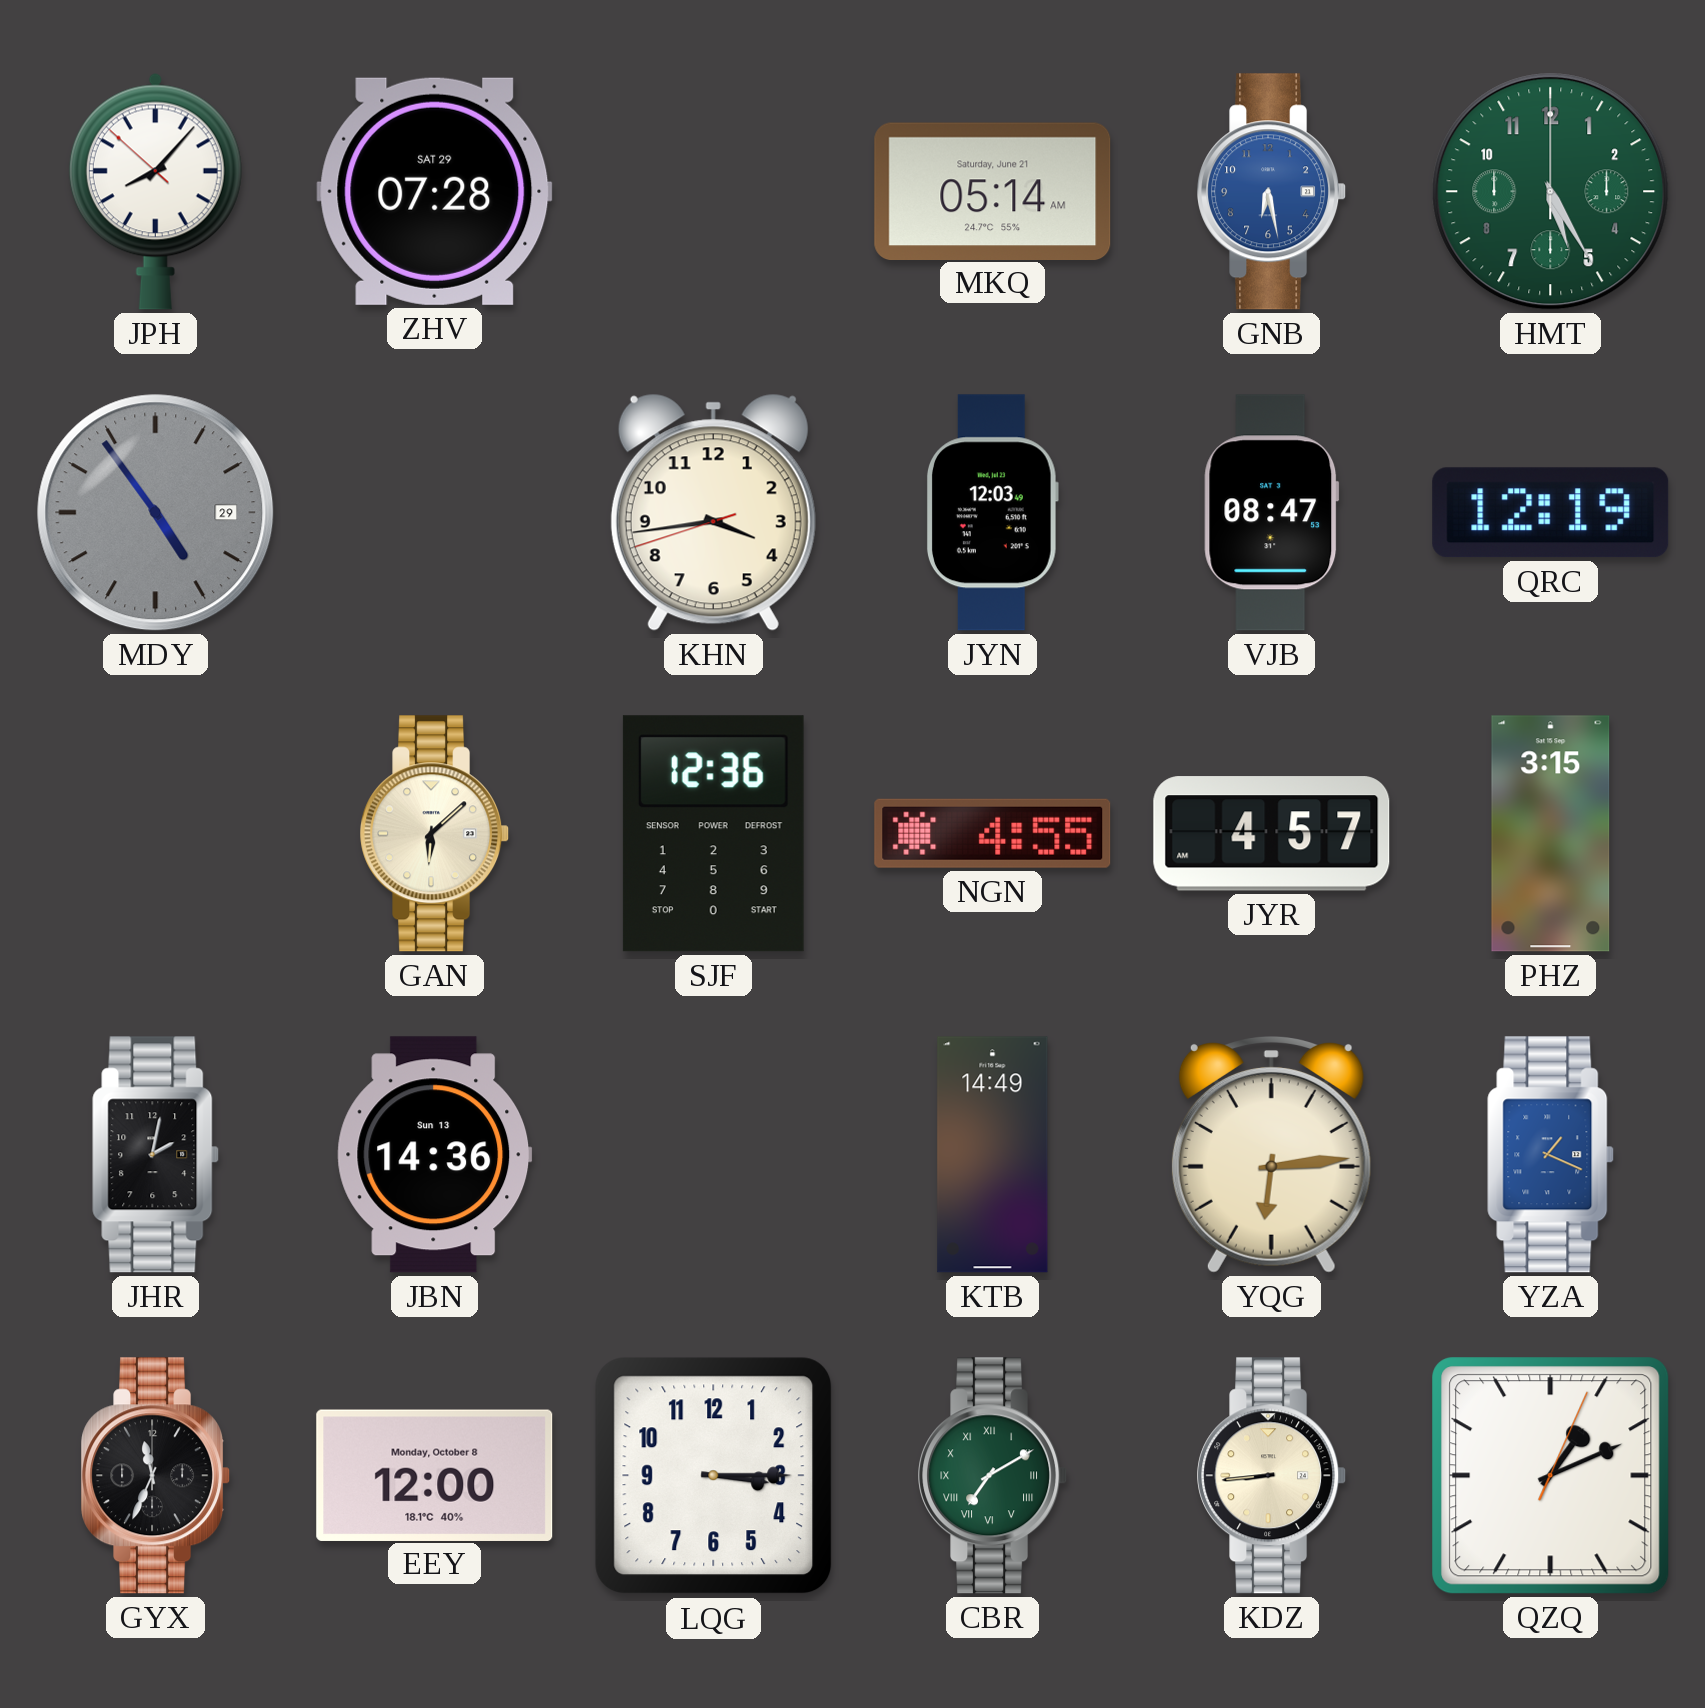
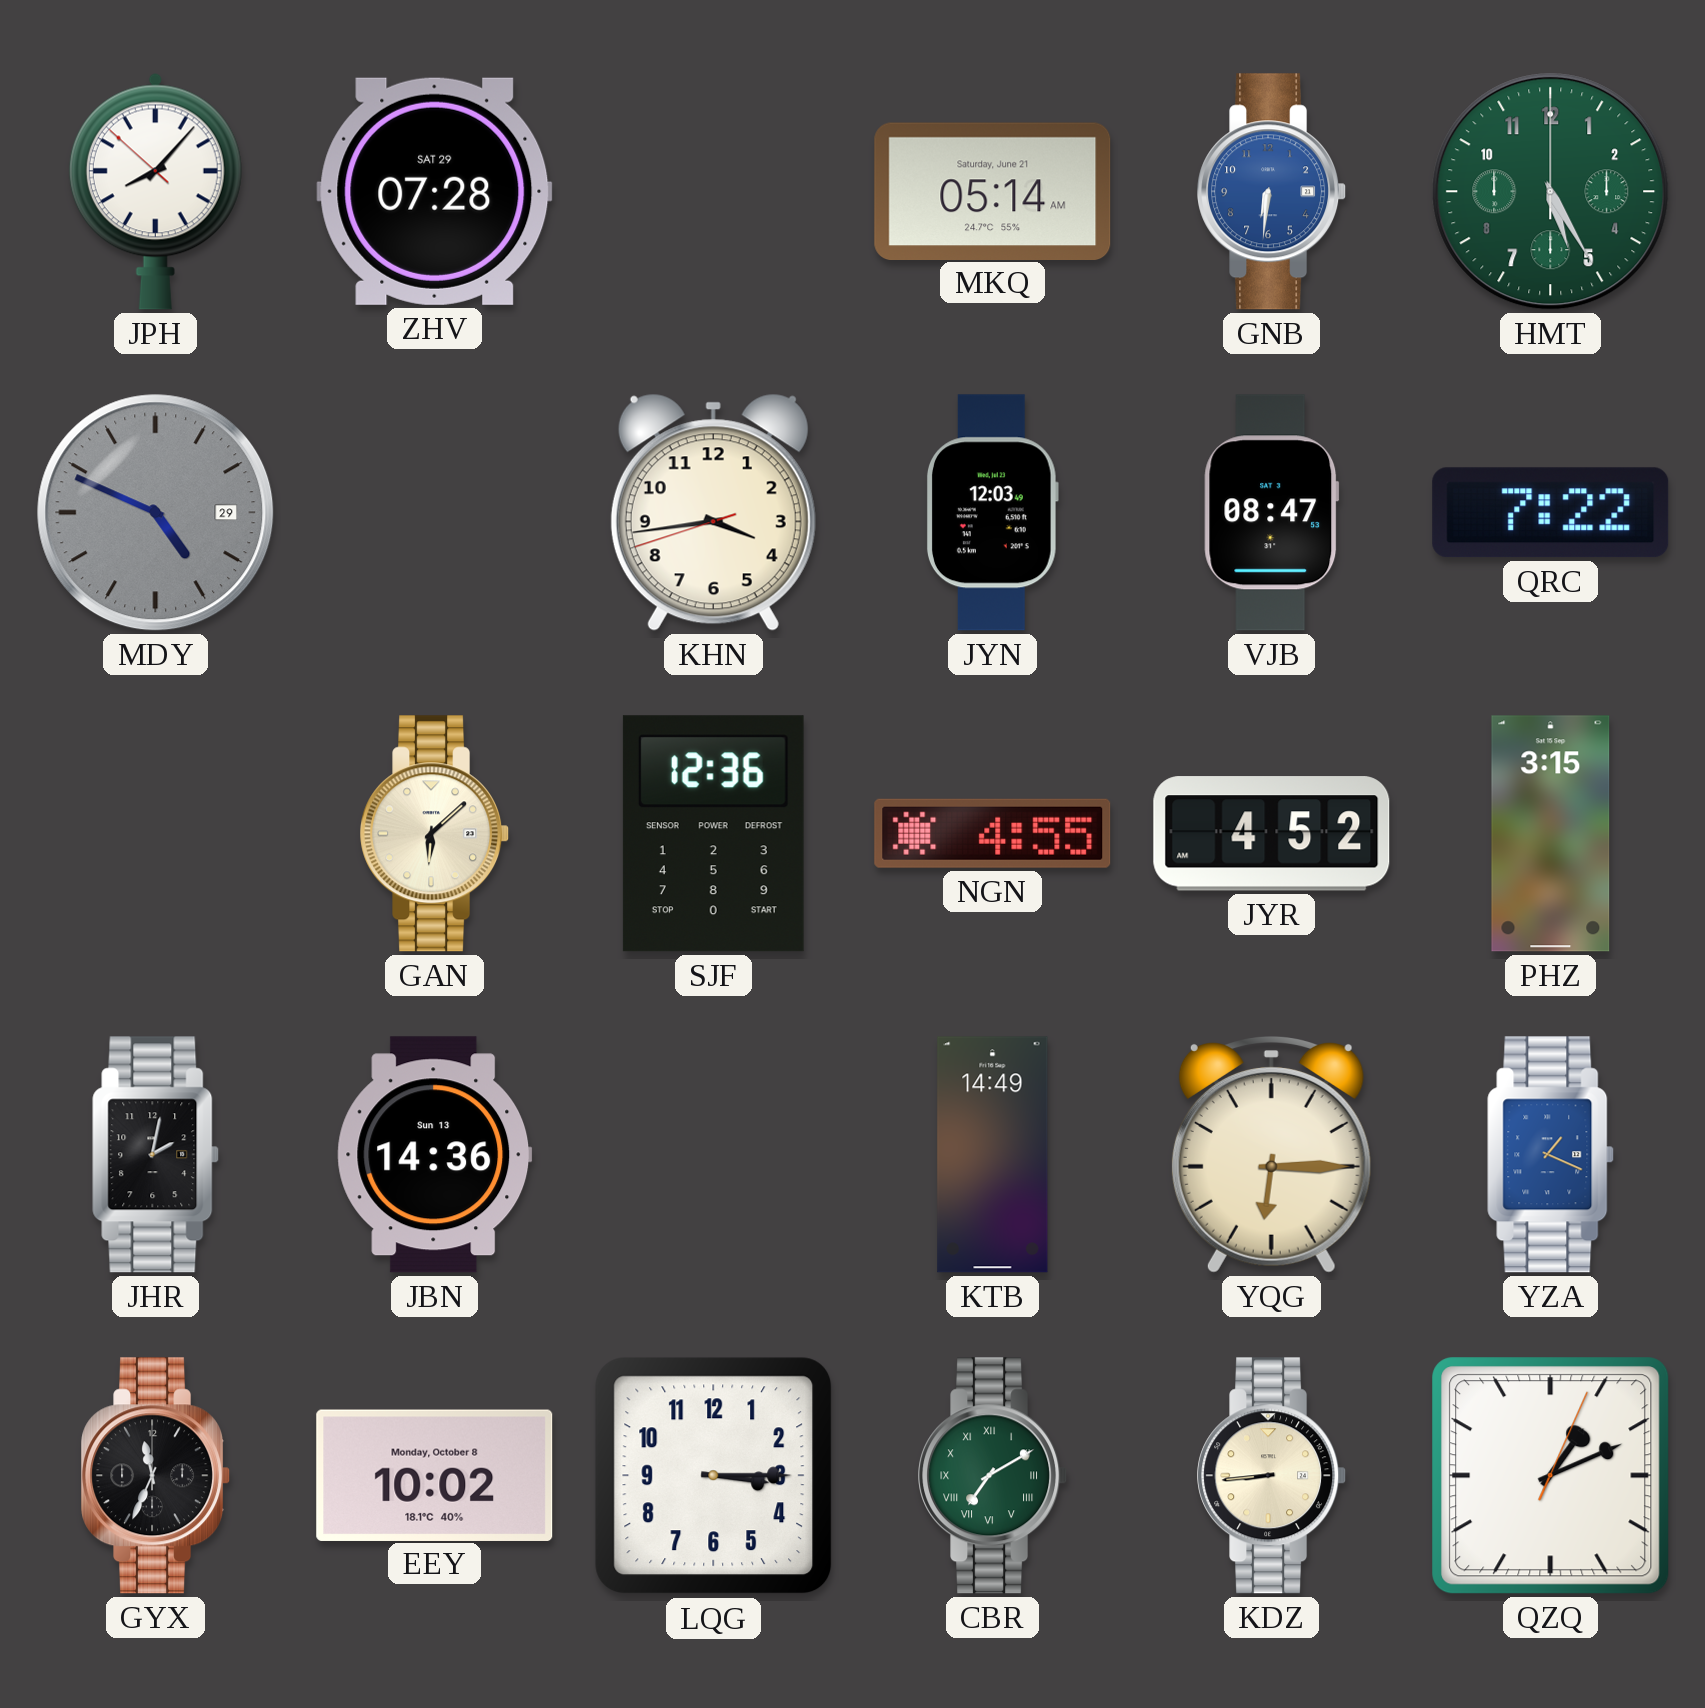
GNB: 6:28 -> 6:31
MDY: 4:54 -> 4:49
QRC: 12:19 -> 7:22
JYR: 4:57 -> 4:52
YQG: 6:14 -> 6:15
EEY: 12:00 -> 10:02
